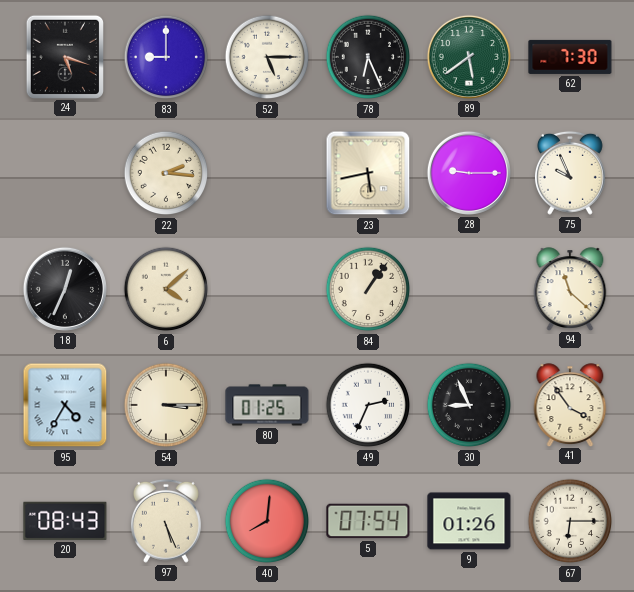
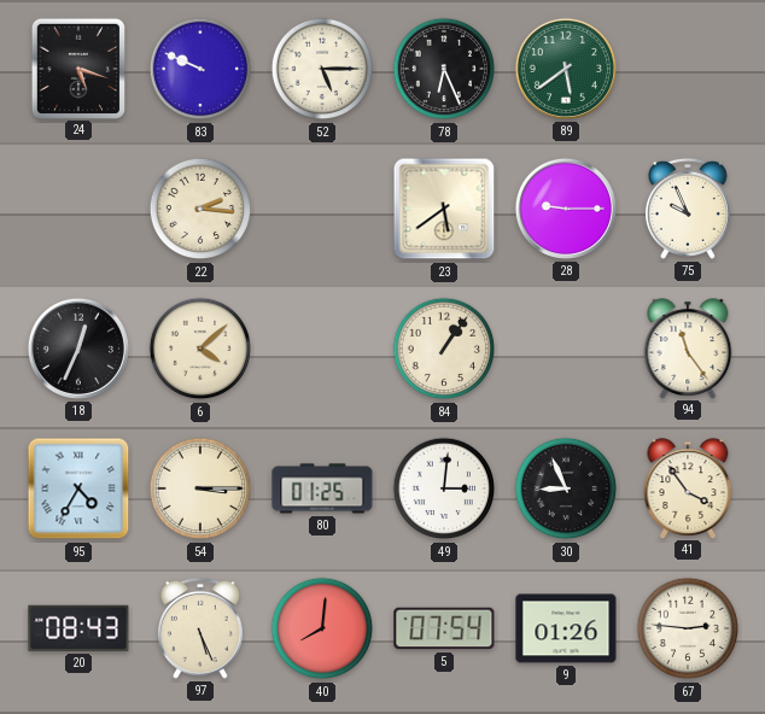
83: 9:00 -> 9:49
62: 7:30 -> none
23: 5:43 -> 5:39
94: 11:22 -> 11:24
49: 2:34 -> 3:01
67: 6:15 -> 2:46
